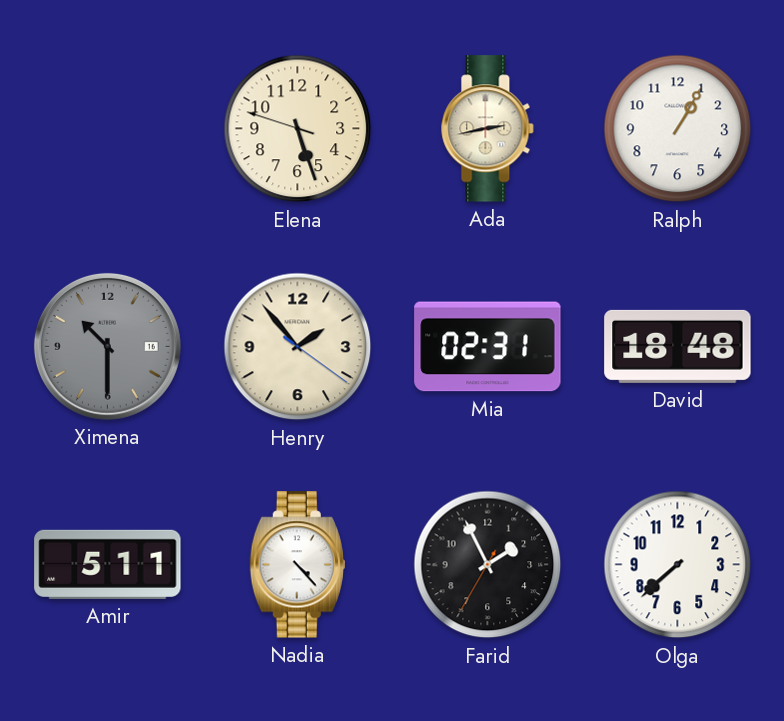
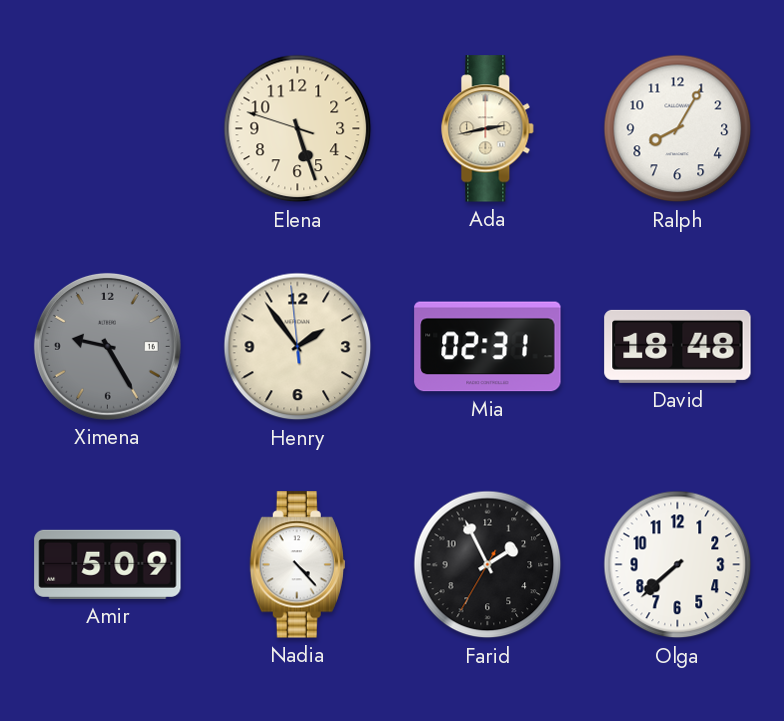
Ralph: 1:05 -> 8:05
Ximena: 10:30 -> 9:25
Henry: 1:53:21 -> 1:53:59
Amir: 5:11 -> 5:09
